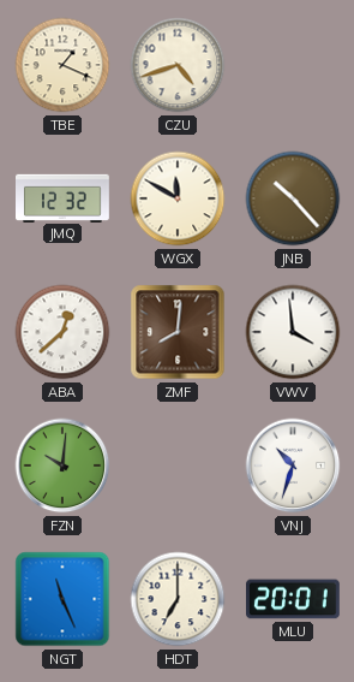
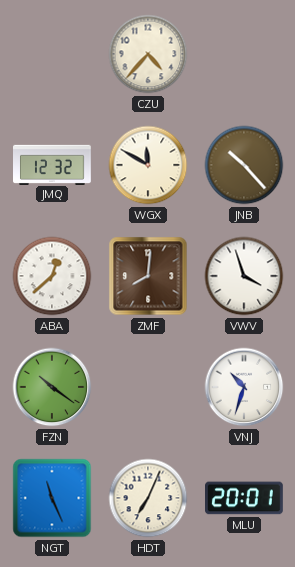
TBE: 1:19 -> none
CZU: 4:42 -> 4:37
VWV: 3:59 -> 3:57
FZN: 10:01 -> 10:21
HDT: 7:00 -> 7:04
